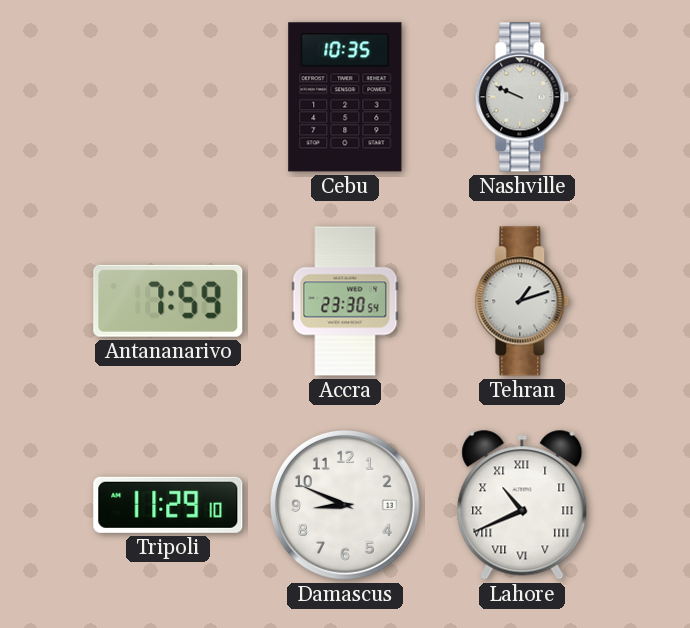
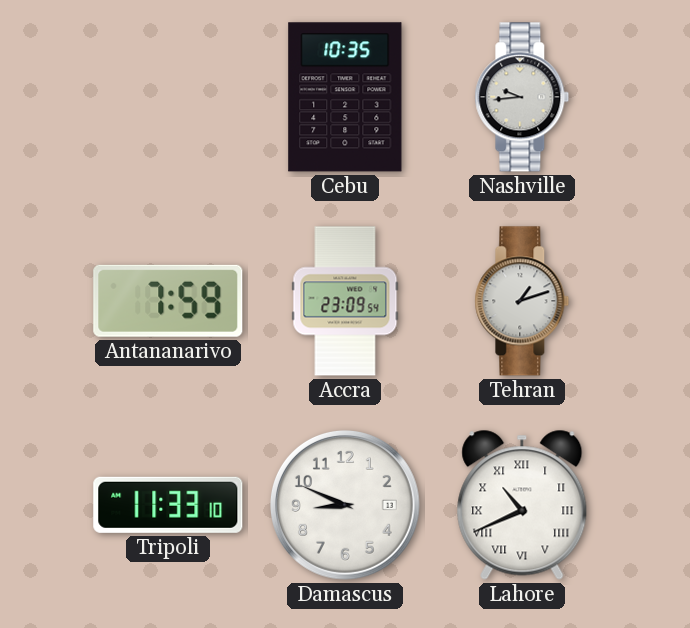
Nashville: 9:49 -> 9:44
Accra: 23:30 -> 23:09
Tripoli: 11:29 -> 11:33
